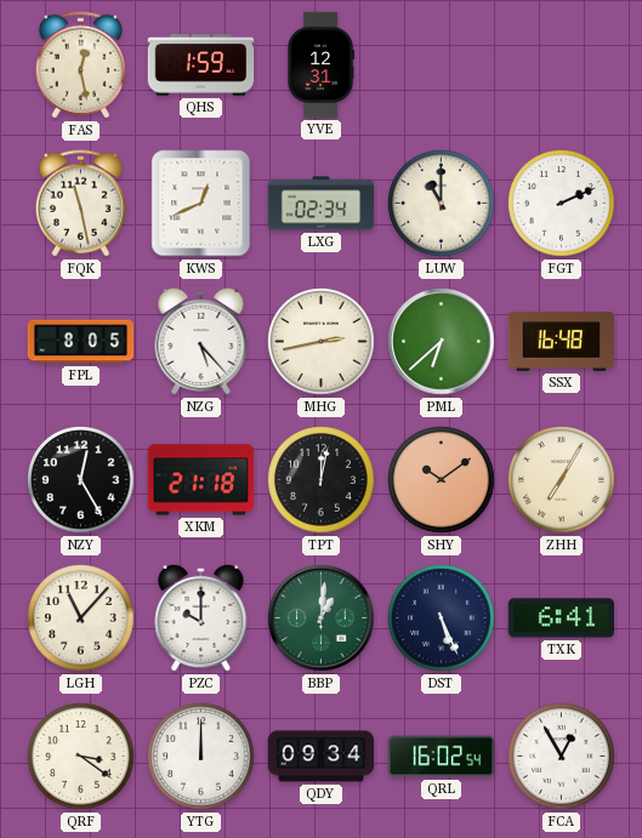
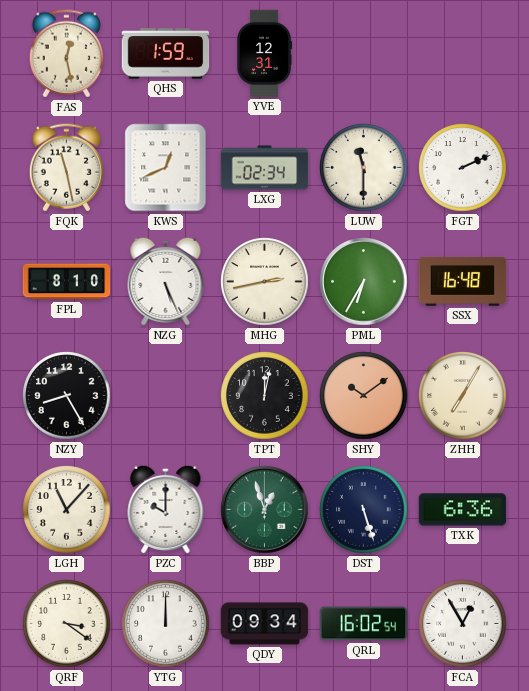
LUW: 11:00 -> 11:30
FPL: 8:05 -> 8:10
NZG: 5:23 -> 5:26
PML: 6:38 -> 6:35
NZY: 12:25 -> 8:25
XKM: 21:18 -> none
BBP: 1:01 -> 12:57
DST: 5:26 -> 5:27
TXK: 6:41 -> 6:36
